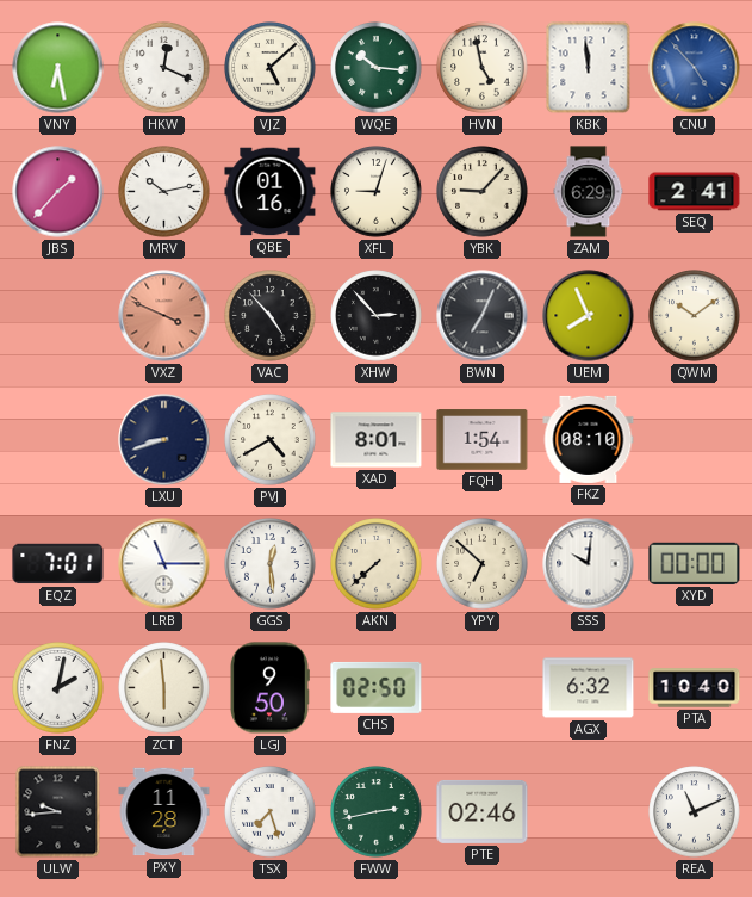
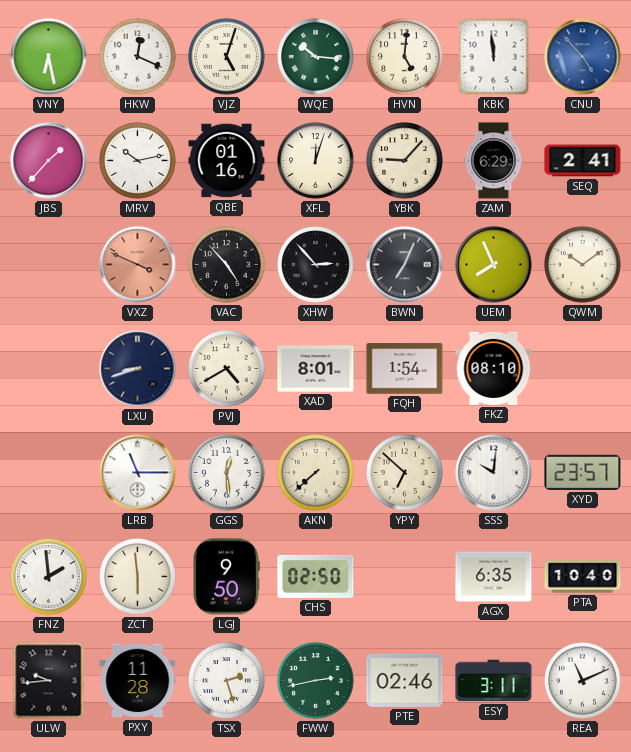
VJZ: 5:08 -> 5:03
HVN: 4:58 -> 5:01
XFL: 9:03 -> 12:03
EQZ: 7:01 -> none
XYD: 00:00 -> 23:57
FNZ: 2:02 -> 1:59
AGX: 6:32 -> 6:35
TSX: 7:27 -> 2:27
ESY: none -> 3:11
